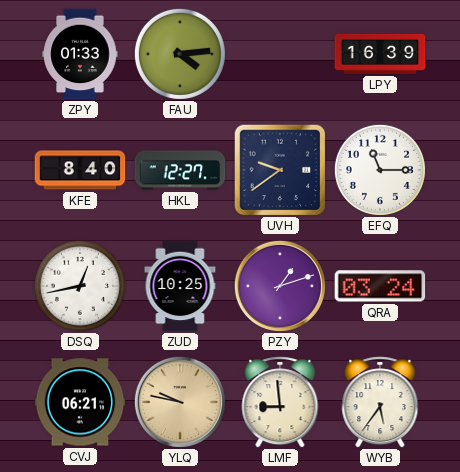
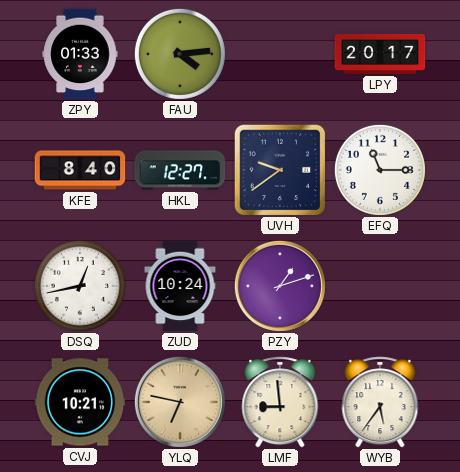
LPY: 16:39 -> 20:17
ZUD: 10:25 -> 10:24
QRA: 03:24 -> none
CVJ: 06:21 -> 10:21
YLQ: 9:47 -> 6:47
